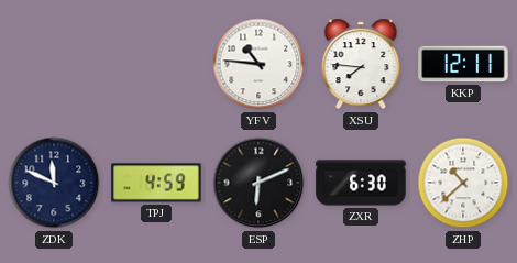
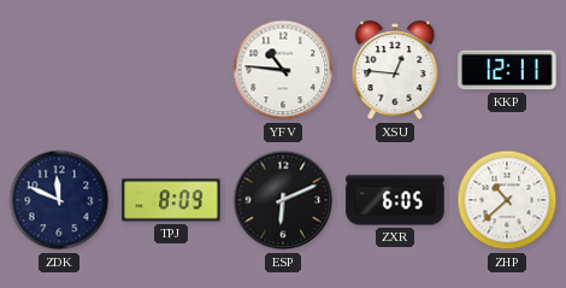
XSU: 7:46 -> 12:46
TPJ: 4:59 -> 8:09
ZXR: 6:30 -> 6:05
